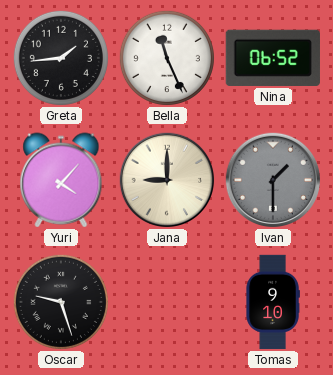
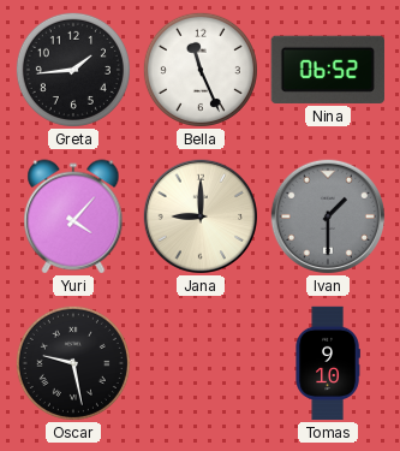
Oscar: 9:27 -> 9:28
